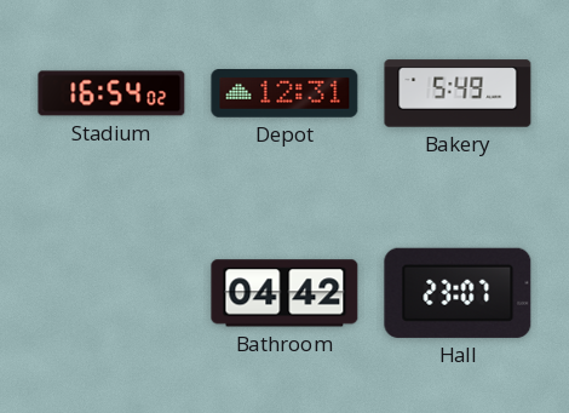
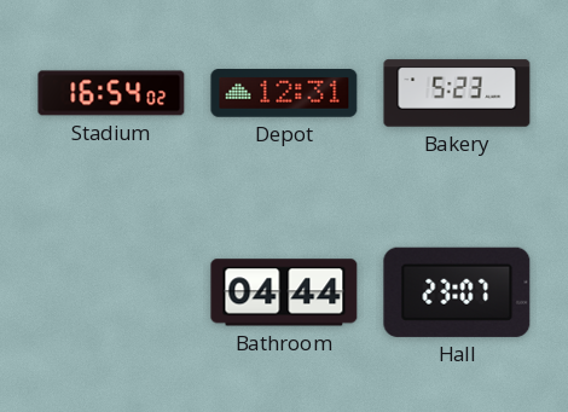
Bakery: 5:49 -> 5:23
Bathroom: 04:42 -> 04:44
